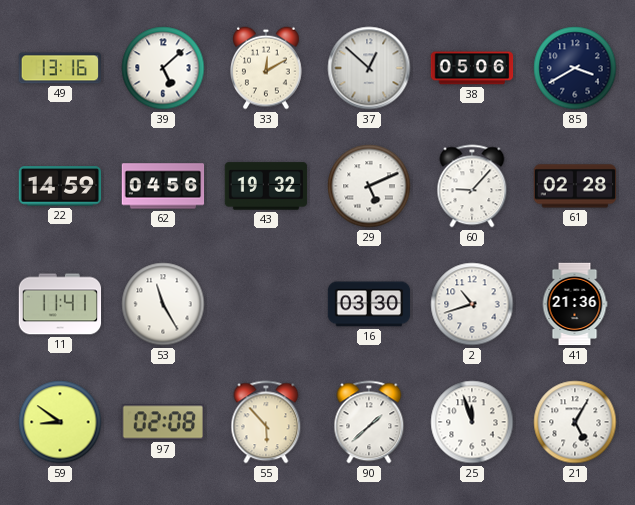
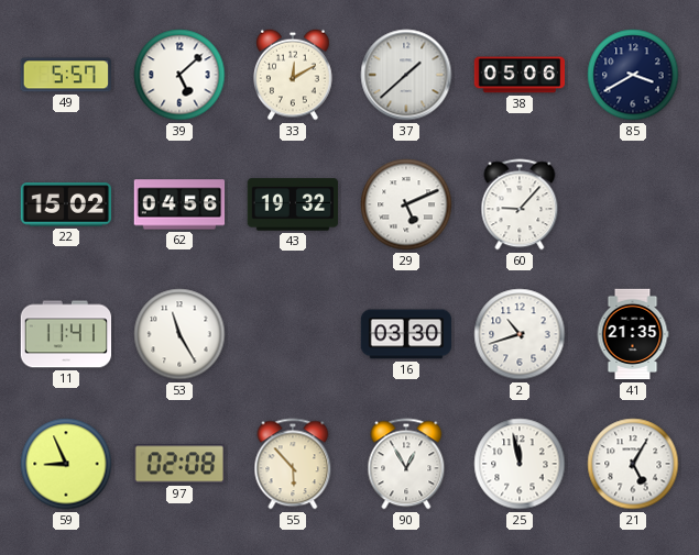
49: 13:16 -> 5:57
37: 12:52 -> 1:38
22: 14:59 -> 15:02
61: 02:28 -> none
41: 21:36 -> 21:35
59: 8:51 -> 8:56
90: 1:38 -> 12:55
25: 11:57 -> 11:58
